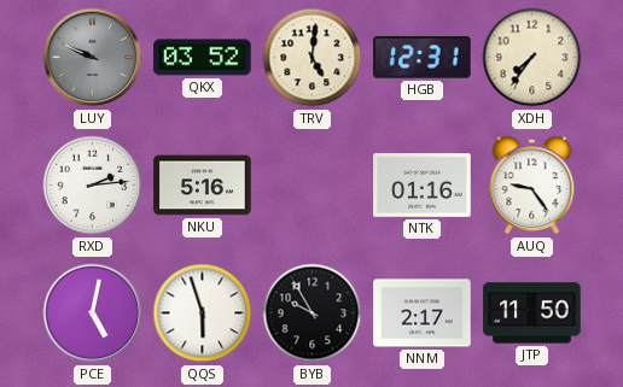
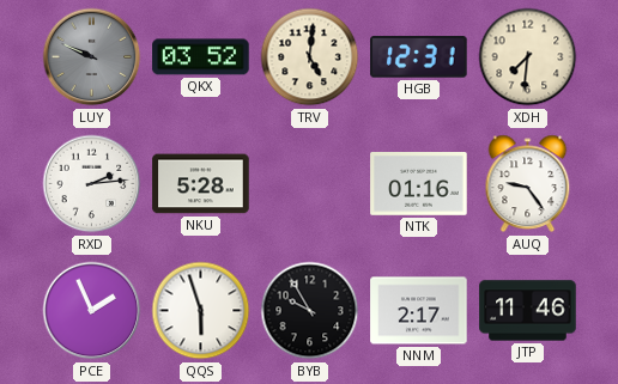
XDH: 7:36 -> 7:31
NKU: 5:16 -> 5:28
PCE: 5:02 -> 1:56
JTP: 11:50 -> 11:46
